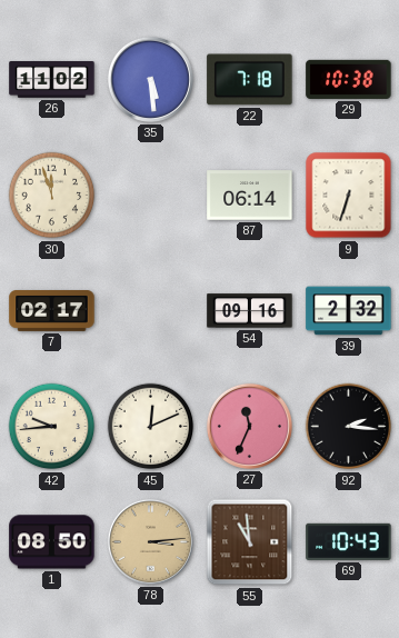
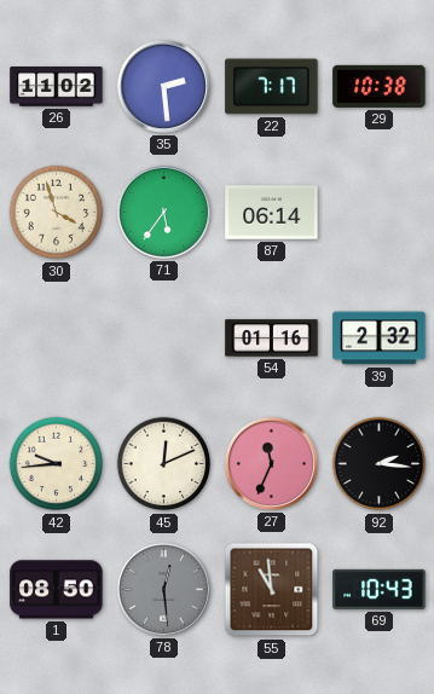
35: 5:29 -> 2:29
22: 7:18 -> 7:17
30: 11:57 -> 3:57
71: none -> 5:36
9: 6:33 -> none
7: 02:17 -> none
54: 09:16 -> 01:16
78: 3:14 -> 12:29
78 dial: champagne -> grey
